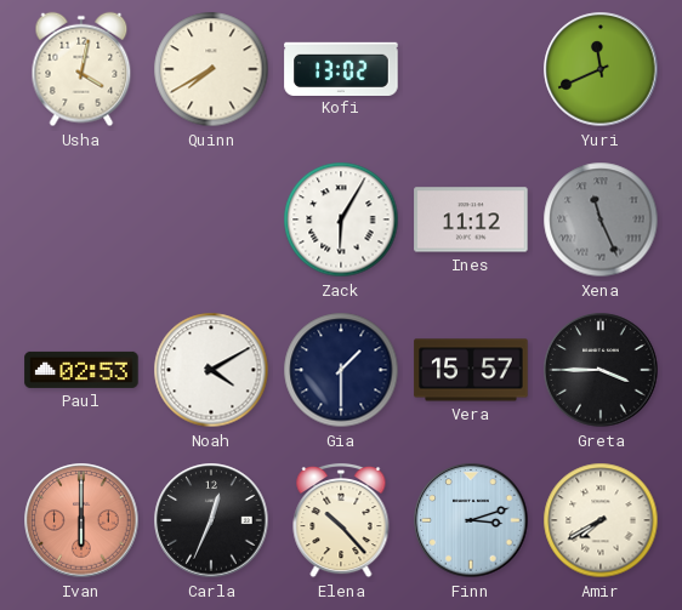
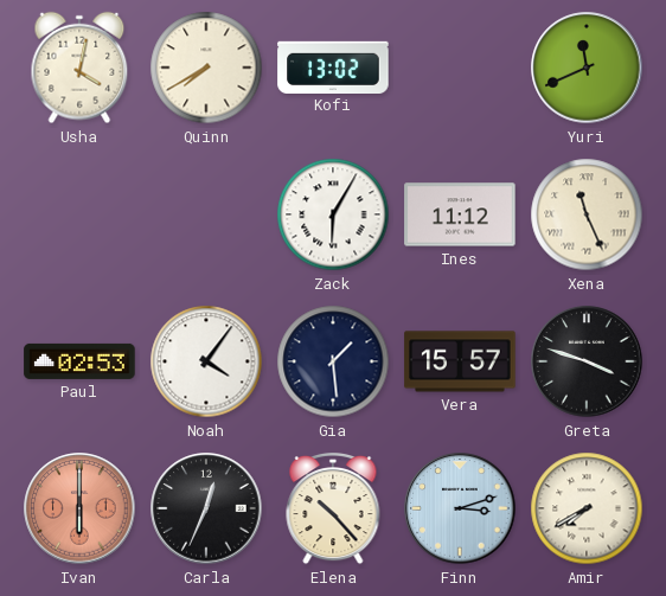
Xena dial: grey -> cream
Noah: 4:10 -> 4:06
Gia: 1:30 -> 1:29
Greta: 3:45 -> 3:48
